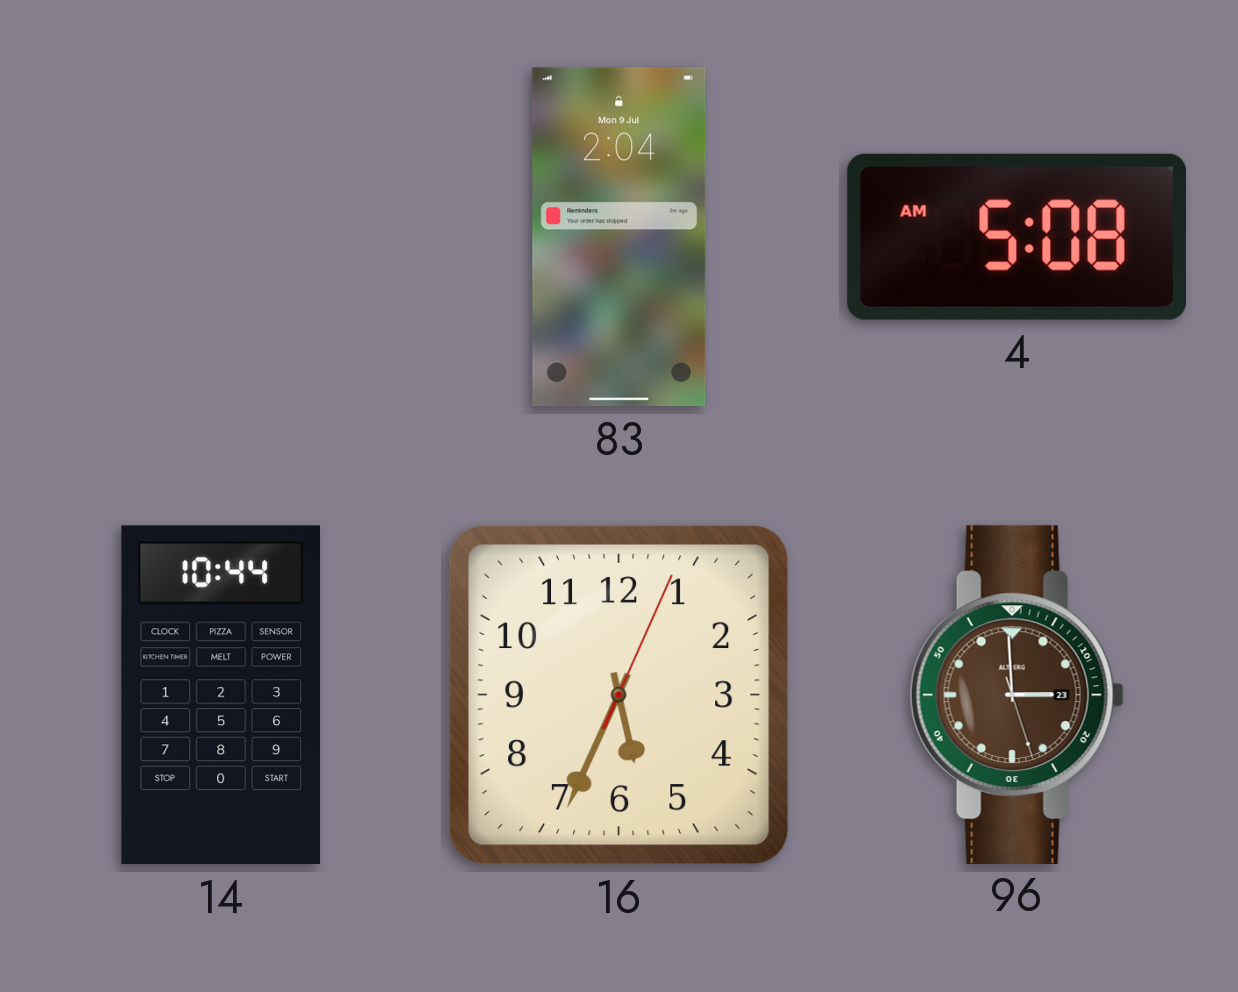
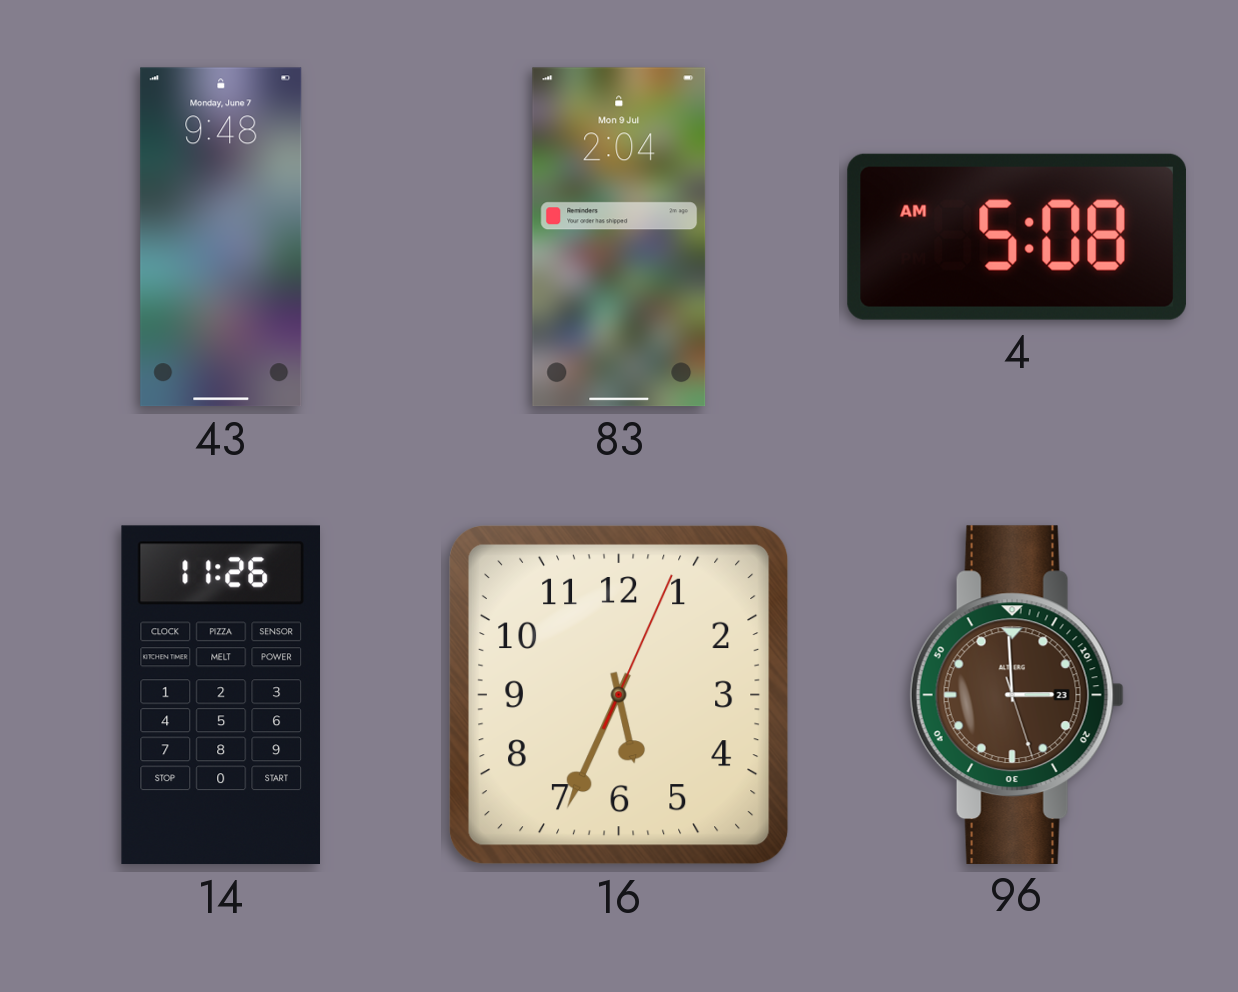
43: none -> 9:48
14: 10:44 -> 11:26
